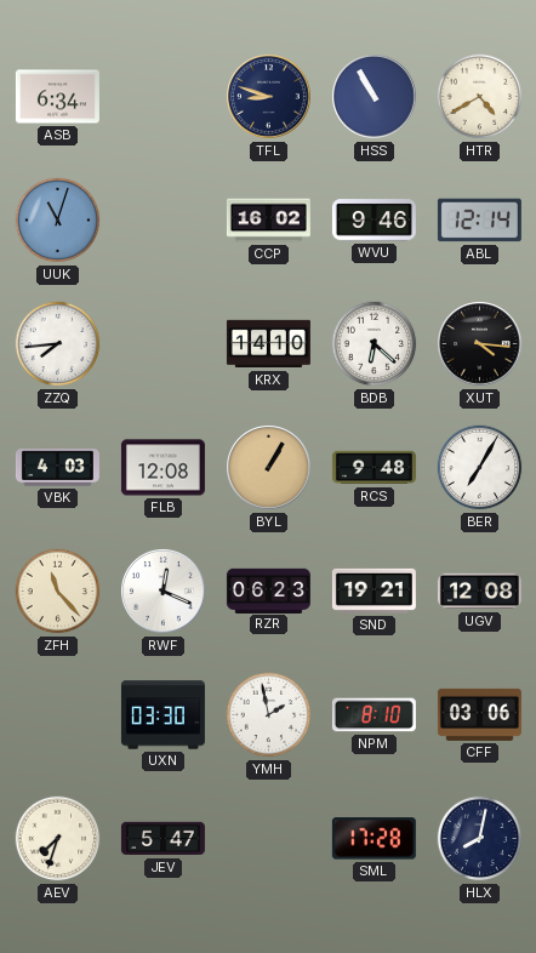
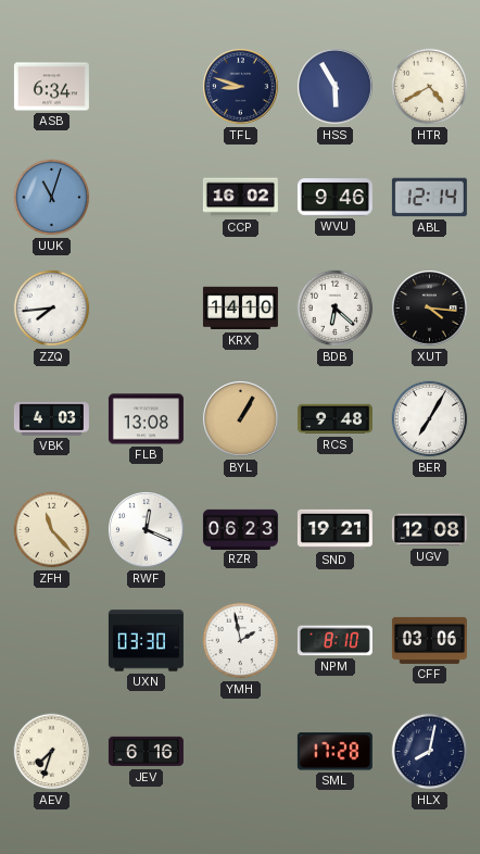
HSS: 10:55 -> 5:55
FLB: 12:08 -> 13:08
JEV: 5:47 -> 6:16
